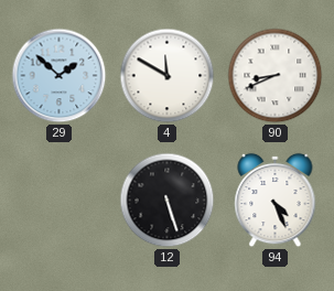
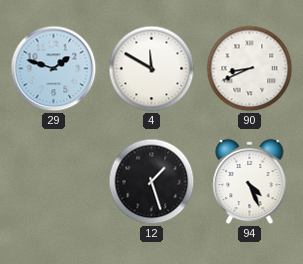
29: 1:52 -> 1:48
12: 5:27 -> 1:27
